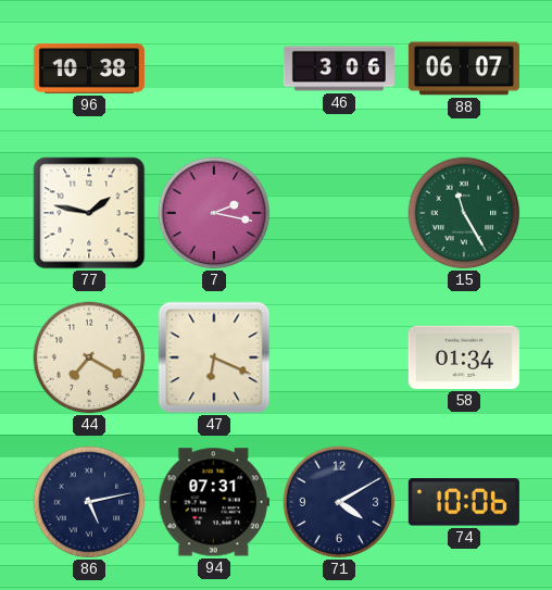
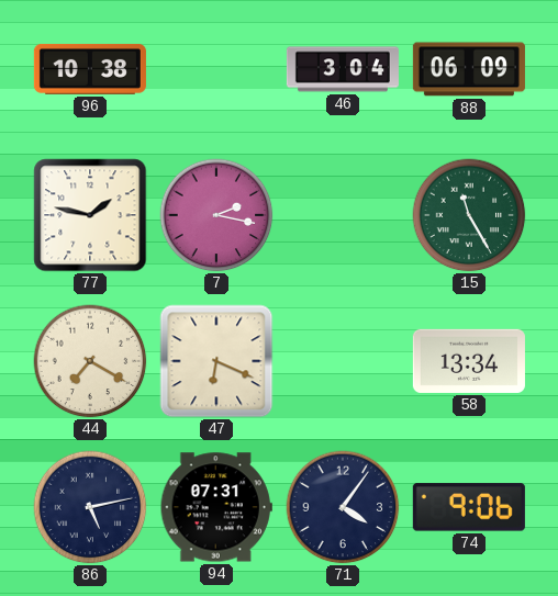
46: 3:06 -> 3:04
88: 06:07 -> 06:09
58: 01:34 -> 13:34
71: 4:10 -> 4:06
74: 10:06 -> 9:06
